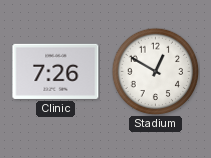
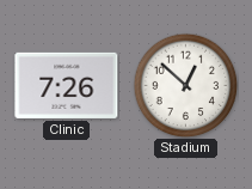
Stadium: 12:50 -> 12:52
